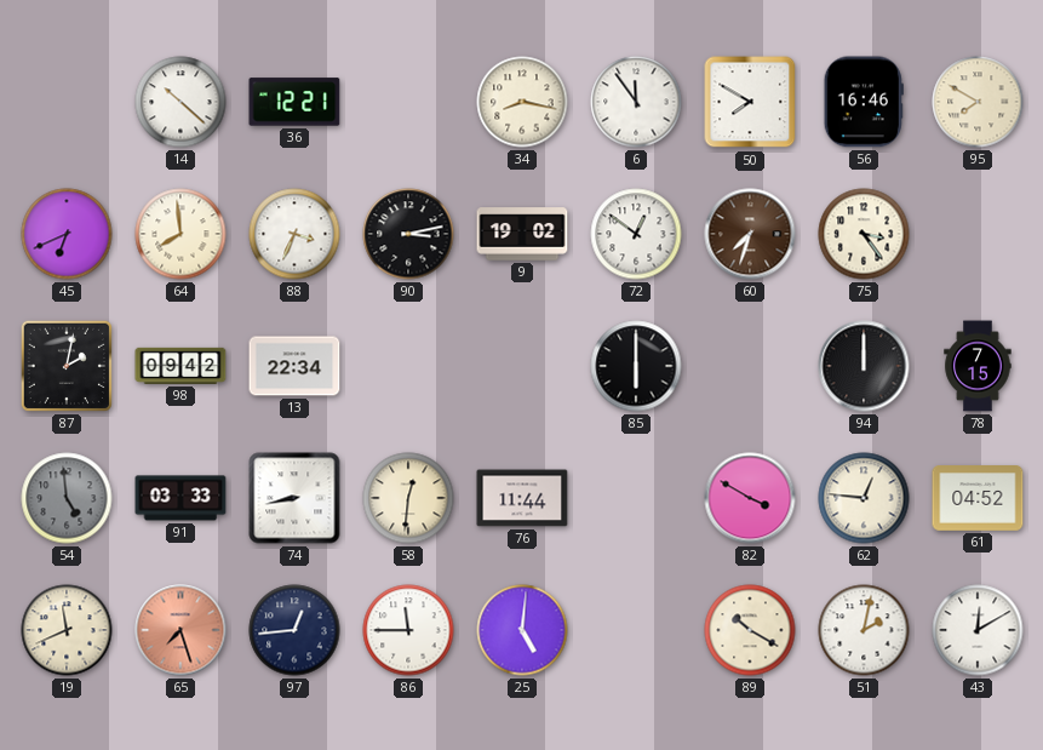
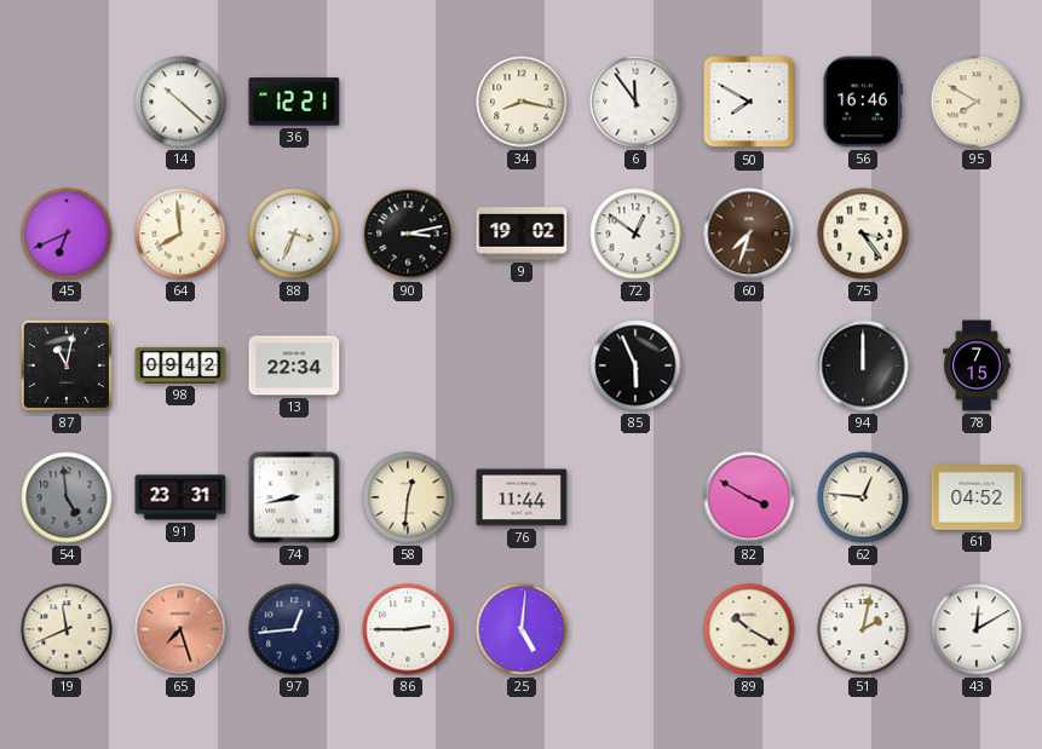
87: 2:02 -> 11:02
85: 6:00 -> 5:56
91: 03:33 -> 23:31
86: 11:45 -> 2:45
